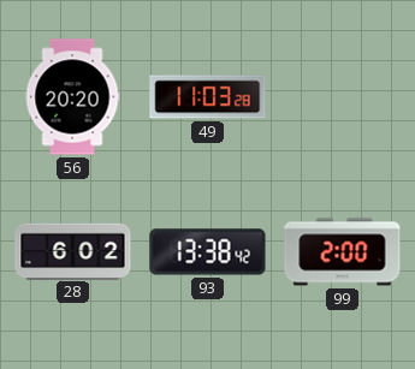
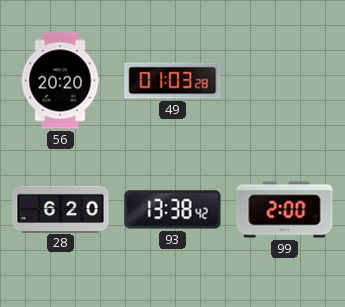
49: 11:03 -> 01:03
28: 6:02 -> 6:20
